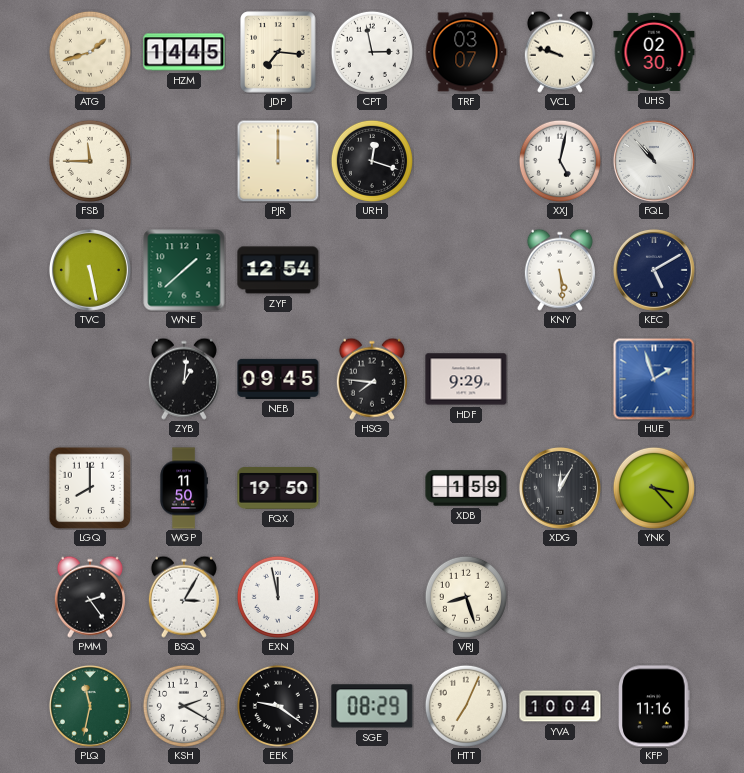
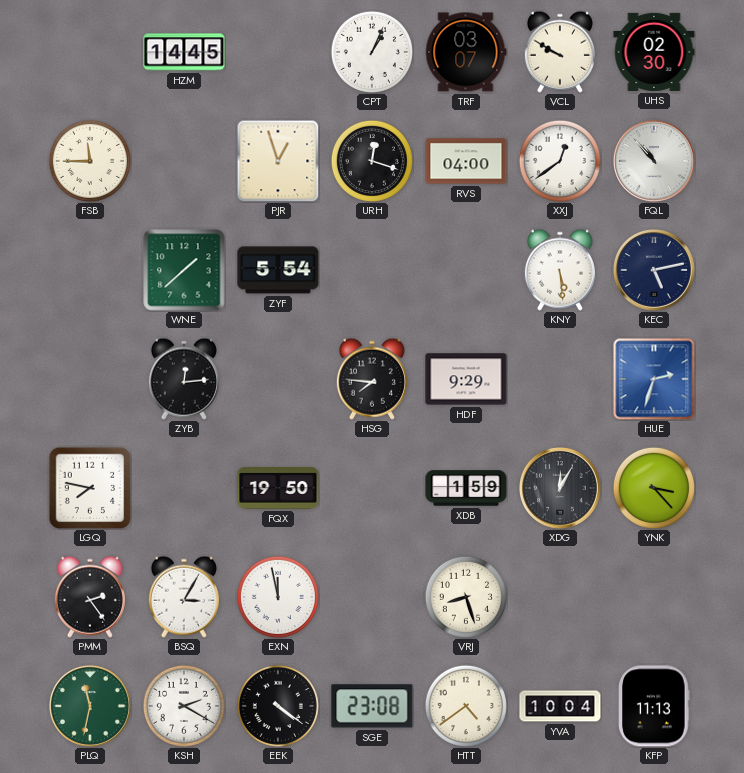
ATG: 1:42 -> none
JDP: 7:16 -> none
CPT: 2:58 -> 1:04
VCL: 9:48 -> 9:50
PJR: 12:00 -> 12:57
RVS: none -> 04:00
XXJ: 5:02 -> 12:39
TVC: 5:28 -> none
ZYF: 12:54 -> 5:54
KEC: 5:10 -> 5:13
ZYB: 1:01 -> 12:14
NEB: 09:45 -> none
HUE: 1:57 -> 2:33
LGQ: 8:00 -> 7:47
WGP: 11:50 -> none
EEK: 9:21 -> 4:21
SGE: 08:29 -> 23:08
HTT: 7:04 -> 4:39
KFP: 11:16 -> 11:13
